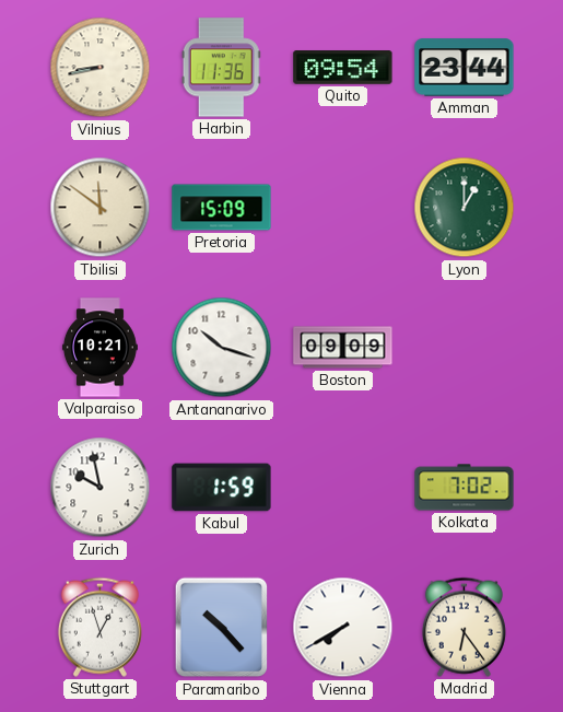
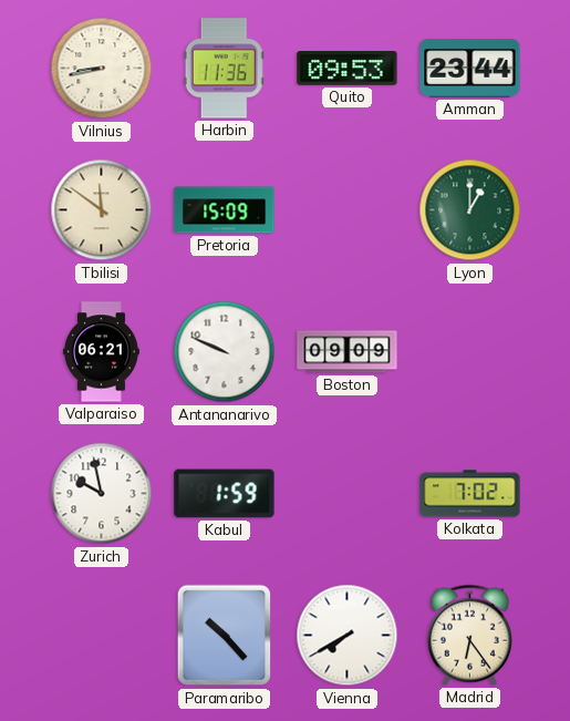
Quito: 09:54 -> 09:53
Valparaiso: 10:21 -> 06:21
Antananarivo: 10:18 -> 9:49
Stuttgart: 12:57 -> none
